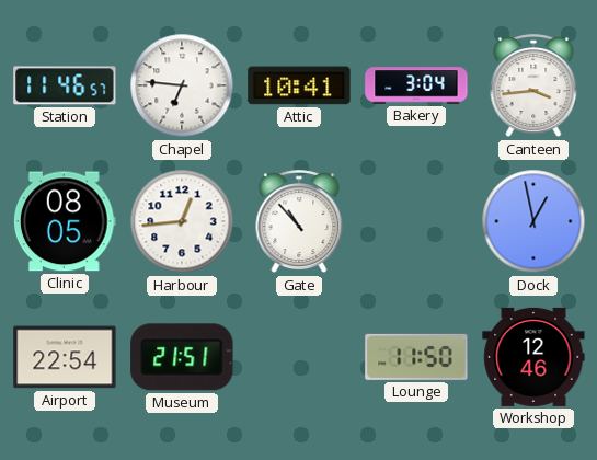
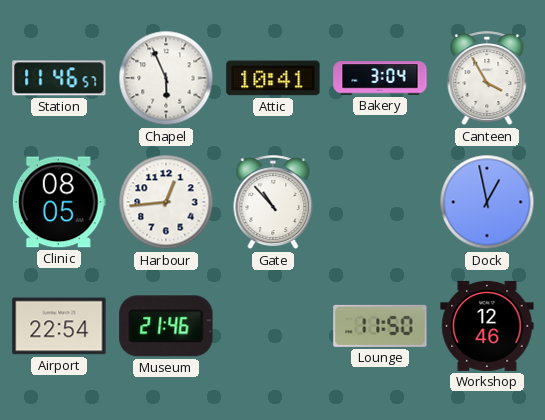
Chapel: 6:46 -> 5:56
Canteen: 3:44 -> 3:55
Museum: 21:51 -> 21:46
